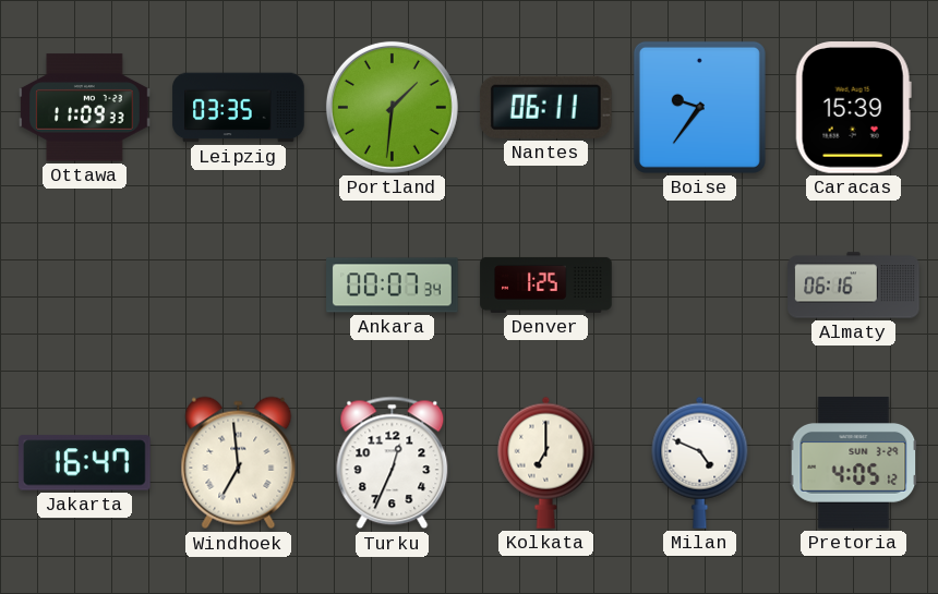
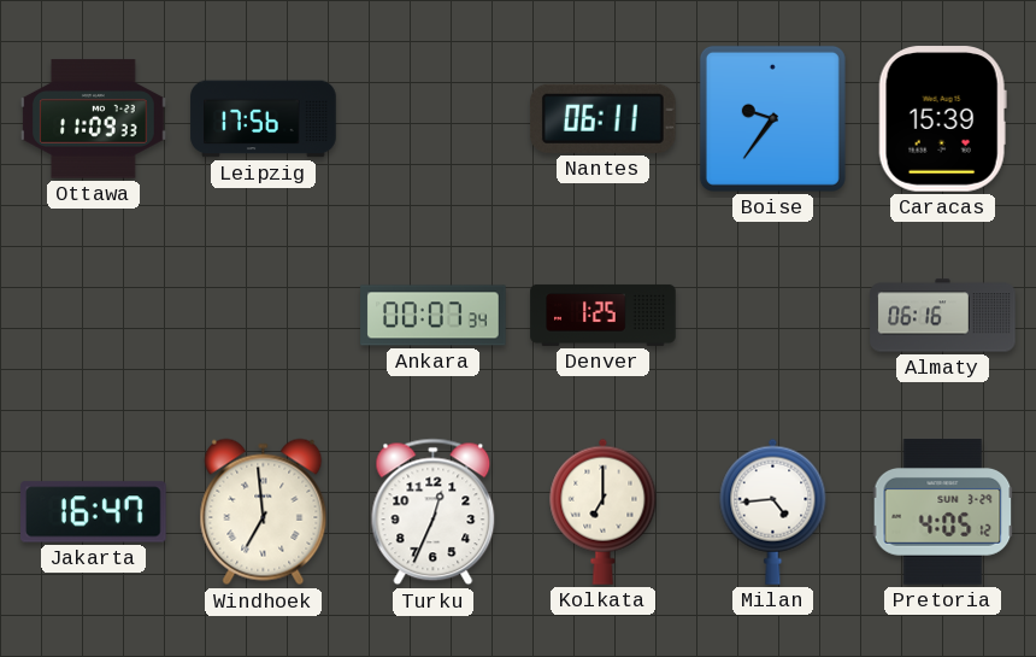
Leipzig: 03:35 -> 17:56
Portland: 1:31 -> none
Milan: 4:49 -> 4:44
